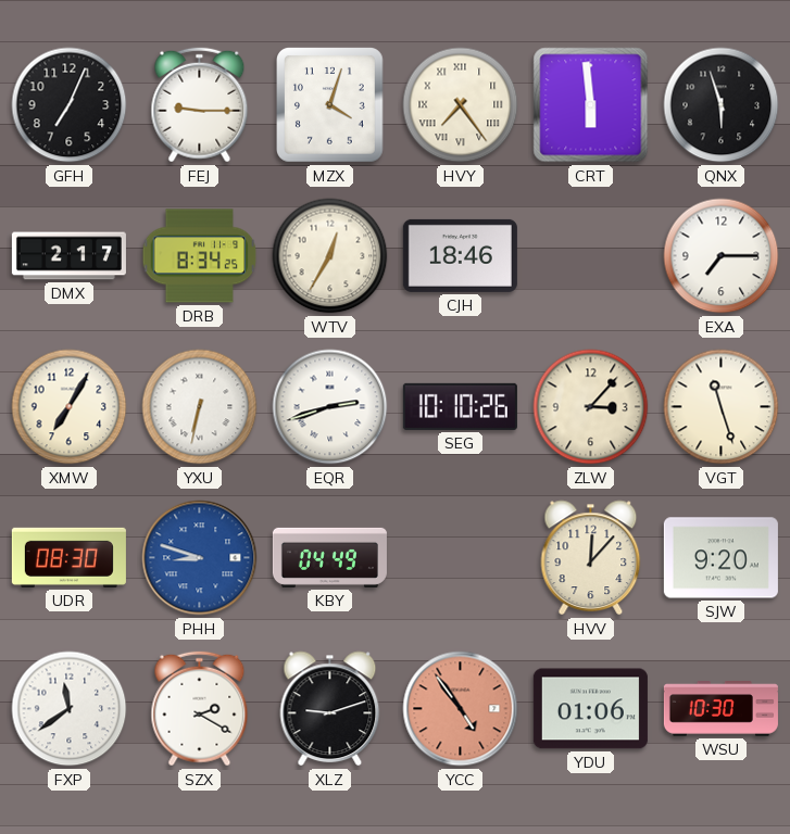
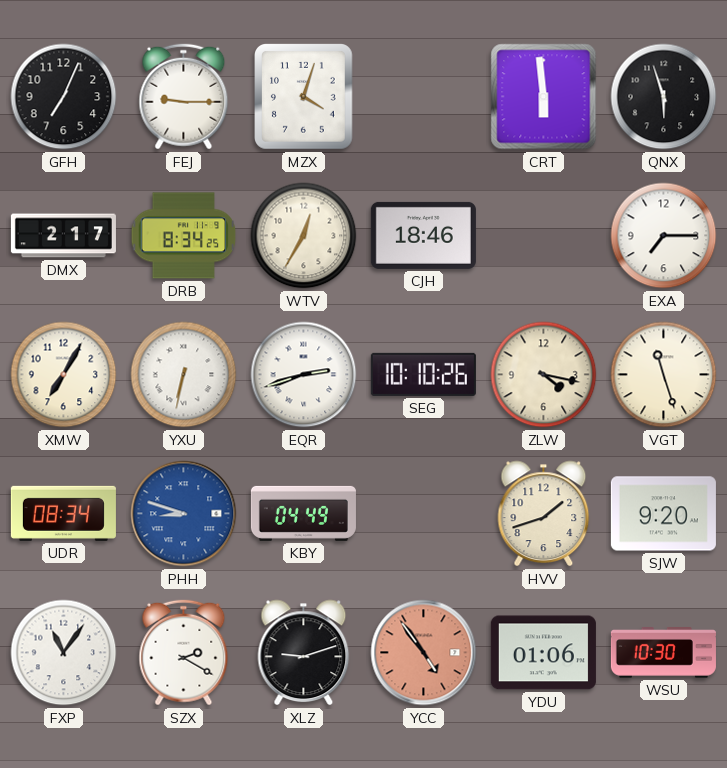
HVY: 7:24 -> none
ZLW: 3:07 -> 4:17
UDR: 08:30 -> 08:34
HVV: 12:07 -> 1:42
FXP: 11:39 -> 11:06
